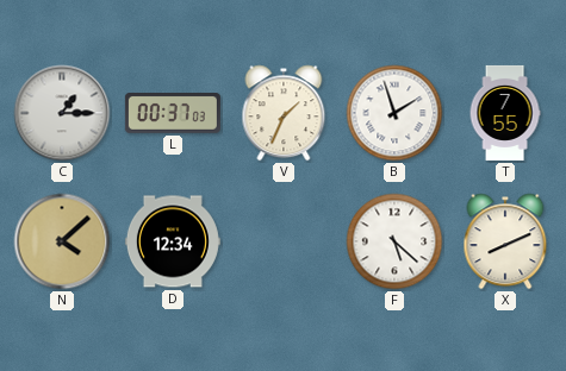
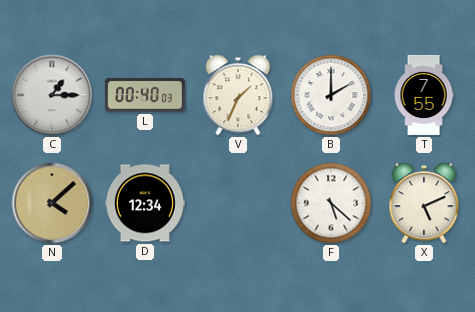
L: 00:37 -> 00:40
B: 1:57 -> 2:00
X: 8:11 -> 5:11
